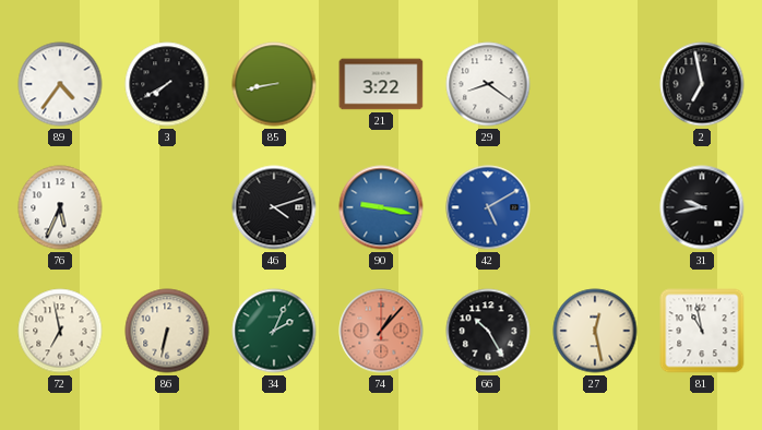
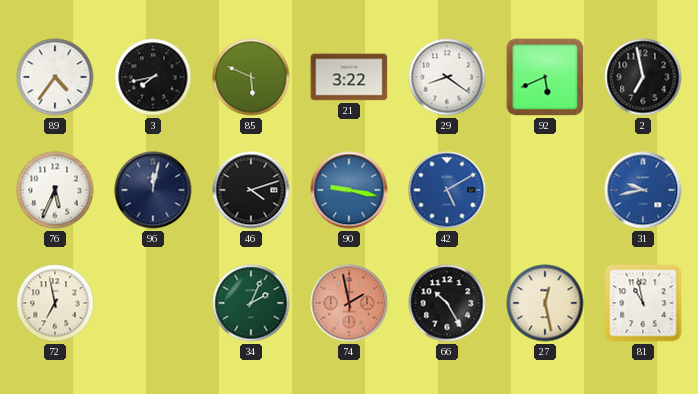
3: 7:40 -> 7:43
85: 8:43 -> 5:49
92: none -> 5:41
96: none -> 12:02
31 dial: black -> blue
86: 6:32 -> none
74: 1:07 -> 1:58
